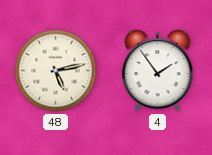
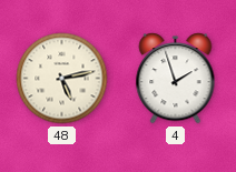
4: 1:54 -> 1:57
